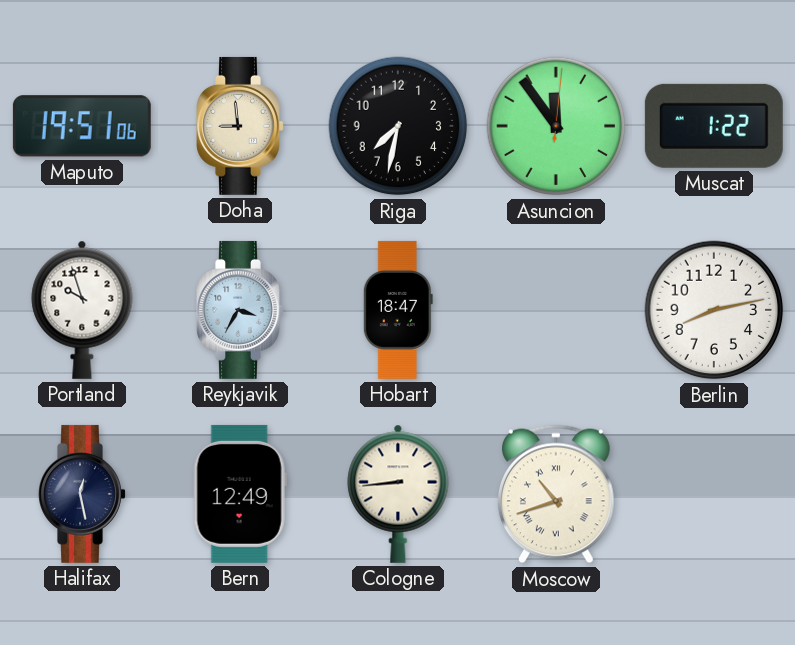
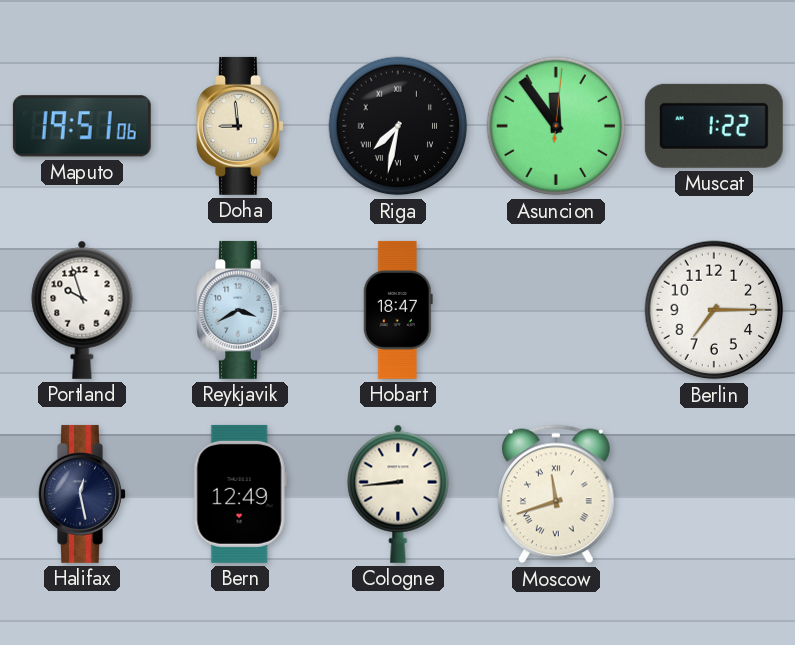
Riga numerals: Arabic -> Roman
Reykjavik: 3:35 -> 3:40
Berlin: 8:13 -> 7:15
Moscow: 10:42 -> 11:42
